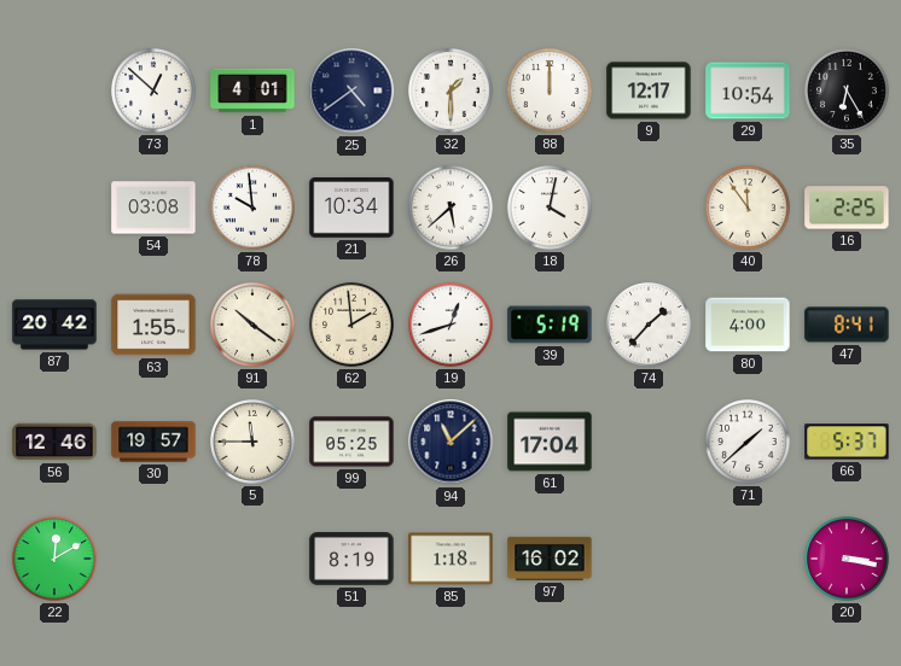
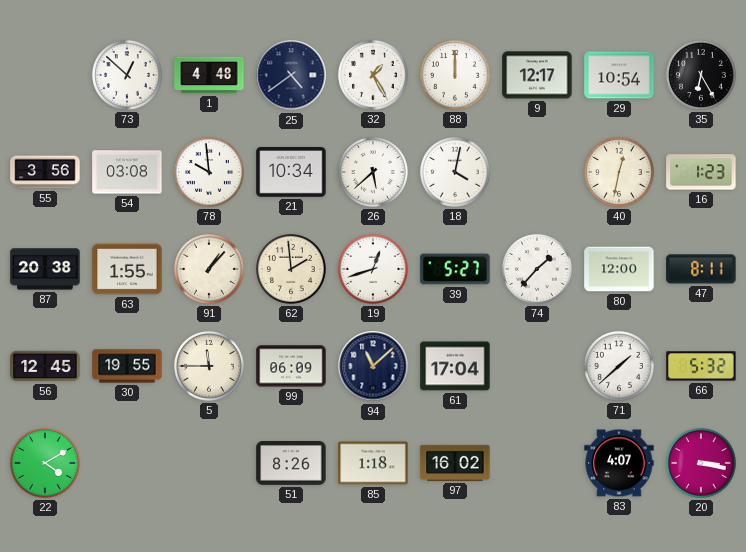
1: 4:01 -> 4:48
32: 1:30 -> 1:25
55: none -> 3:56
40: 11:54 -> 12:32
16: 2:25 -> 1:23
87: 20:42 -> 20:38
91: 10:21 -> 1:07
39: 5:19 -> 5:27
80: 4:00 -> 12:00
47: 8:41 -> 8:11
56: 12:46 -> 12:45
30: 19:57 -> 19:55
99: 05:25 -> 06:09
66: 5:37 -> 5:32
22: 12:10 -> 4:10
51: 8:19 -> 8:26
83: none -> 4:07
